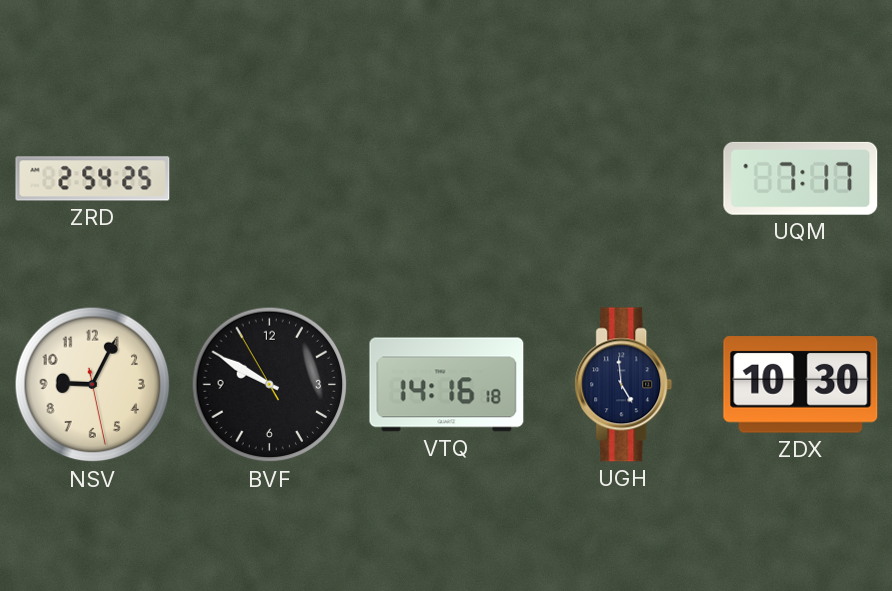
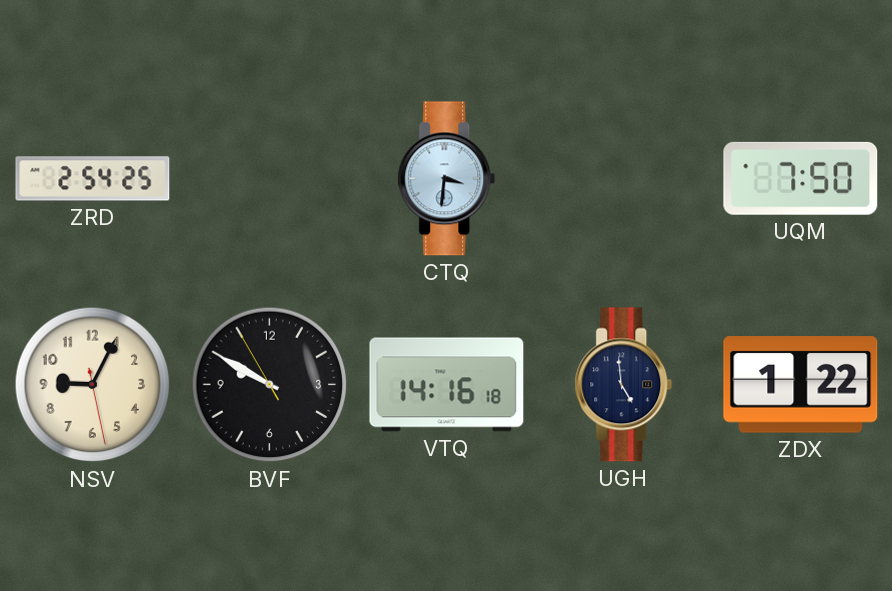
CTQ: none -> 3:31
UQM: 7:17 -> 7:50
ZDX: 10:30 -> 1:22
